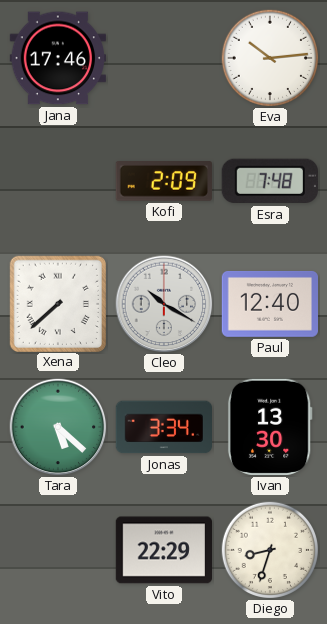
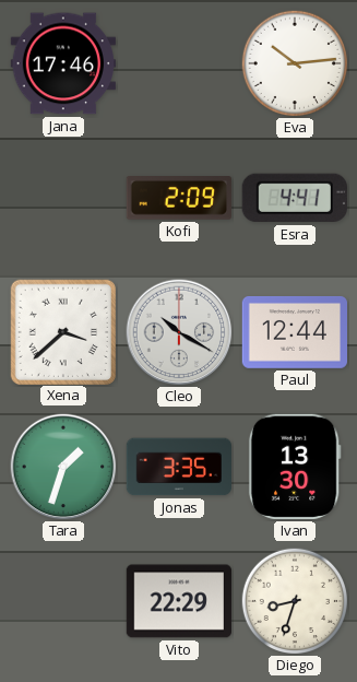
Esra: 7:48 -> 4:41
Xena: 7:38 -> 3:38
Paul: 12:40 -> 12:44
Tara: 5:22 -> 1:33
Jonas: 3:34 -> 3:35
